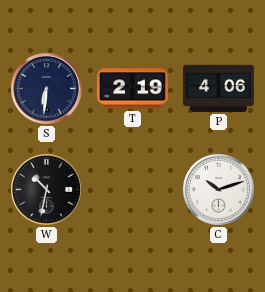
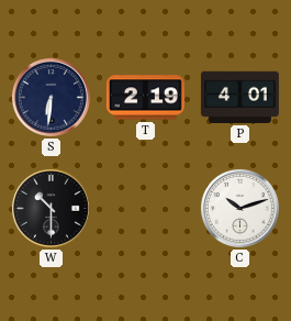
P: 4:06 -> 4:01
W: 10:32 -> 10:30
